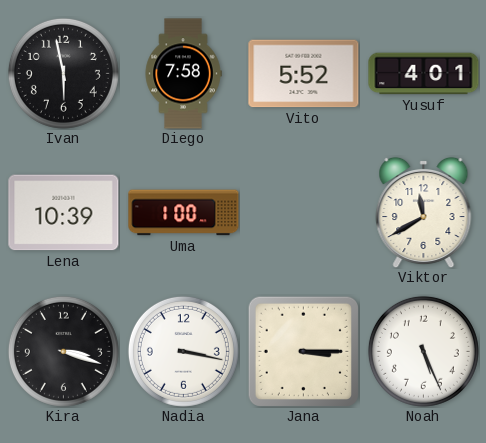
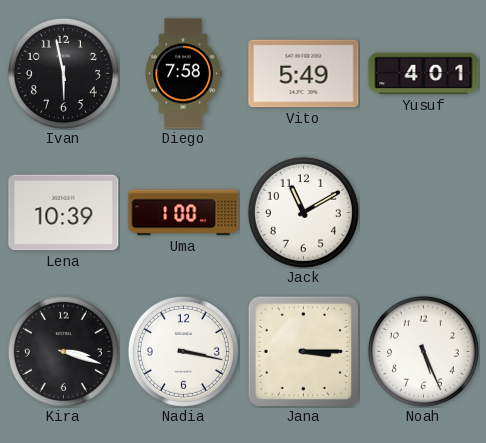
Vito: 5:52 -> 5:49
Jack: none -> 11:10
Viktor: 11:40 -> none
